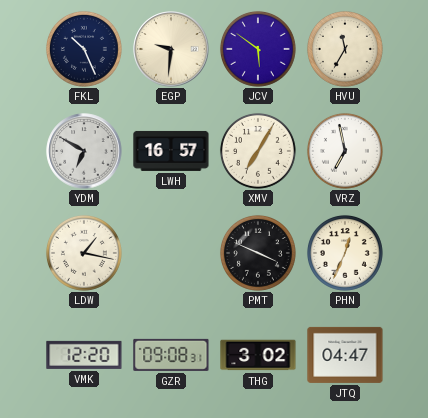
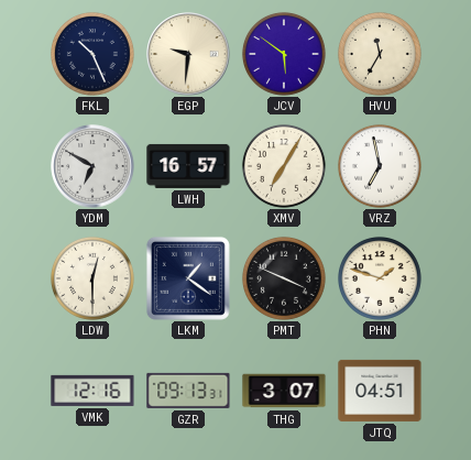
LDW: 1:17 -> 12:30
LKM: none -> 1:21
PHN: 12:34 -> 1:48
VMK: 12:20 -> 12:16
GZR: 09:08 -> 09:13
THG: 3:02 -> 3:07
JTQ: 04:47 -> 04:51
